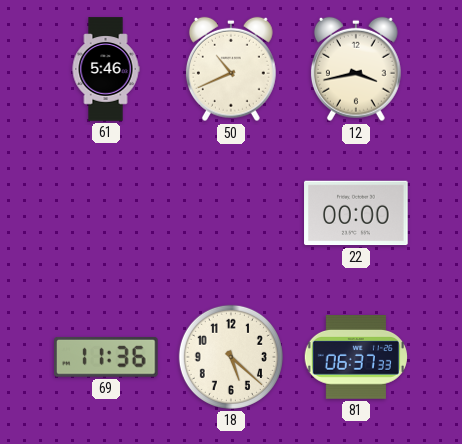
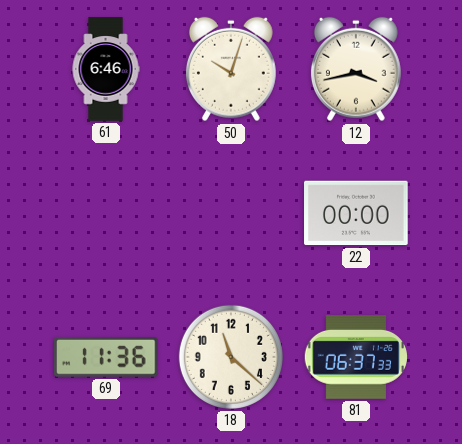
61: 5:46 -> 6:46
50: 10:41 -> 10:03
18: 5:22 -> 11:22
